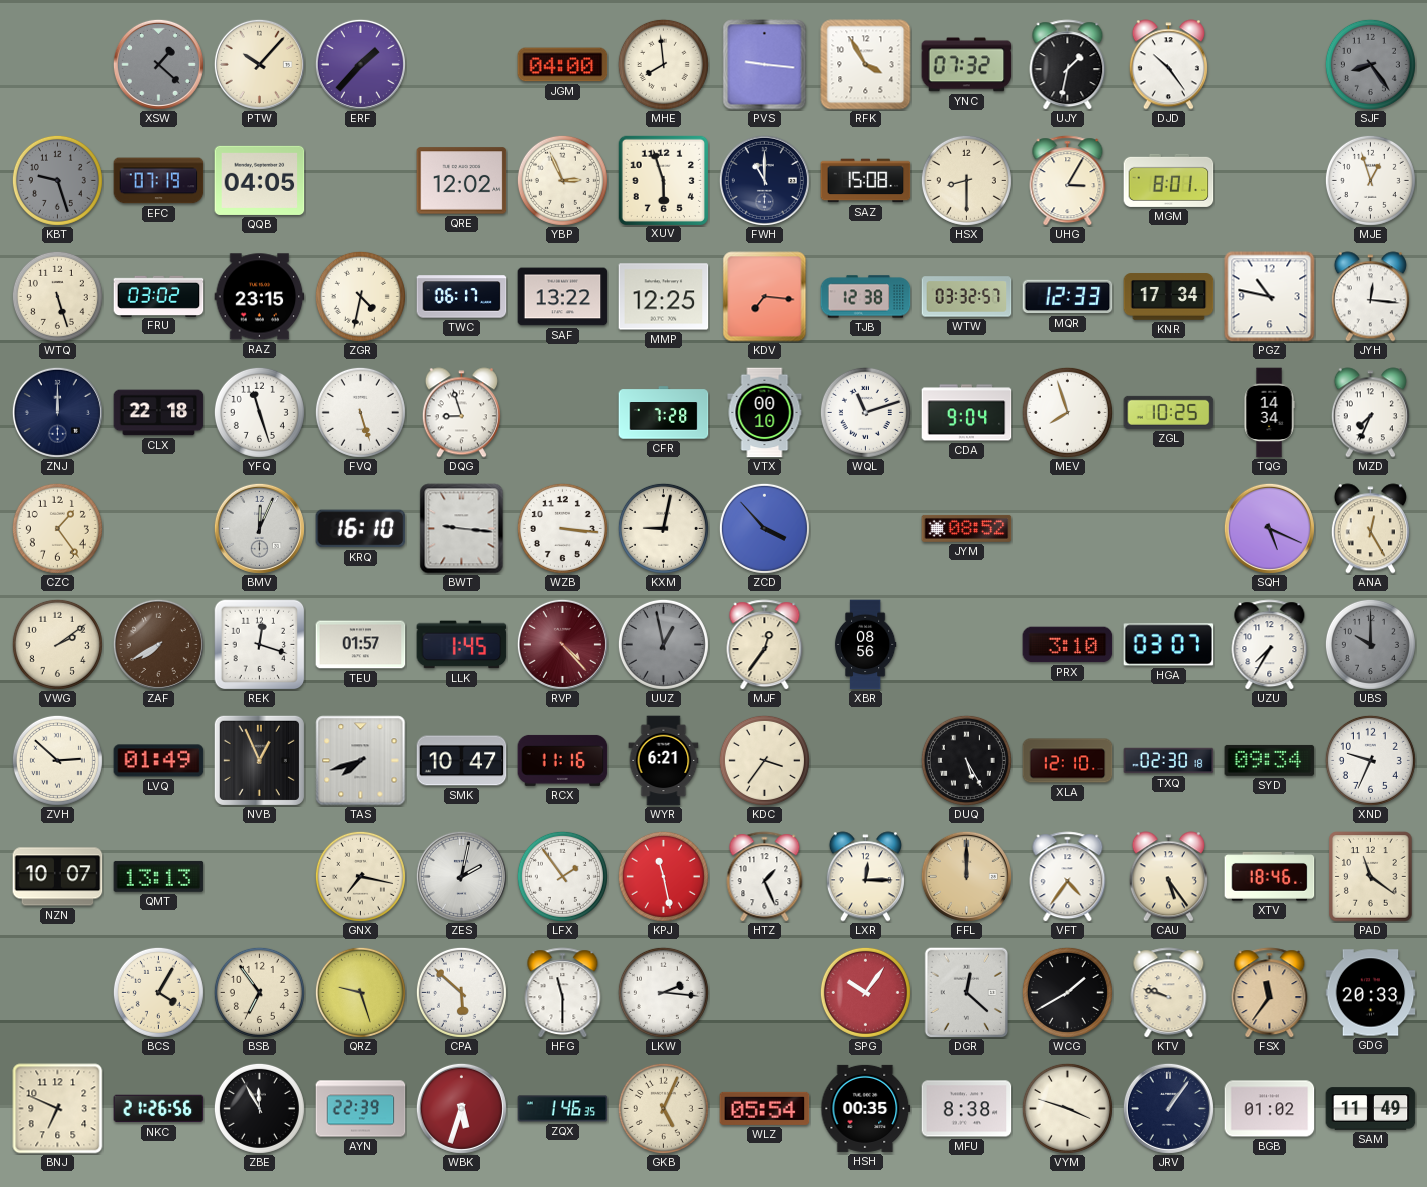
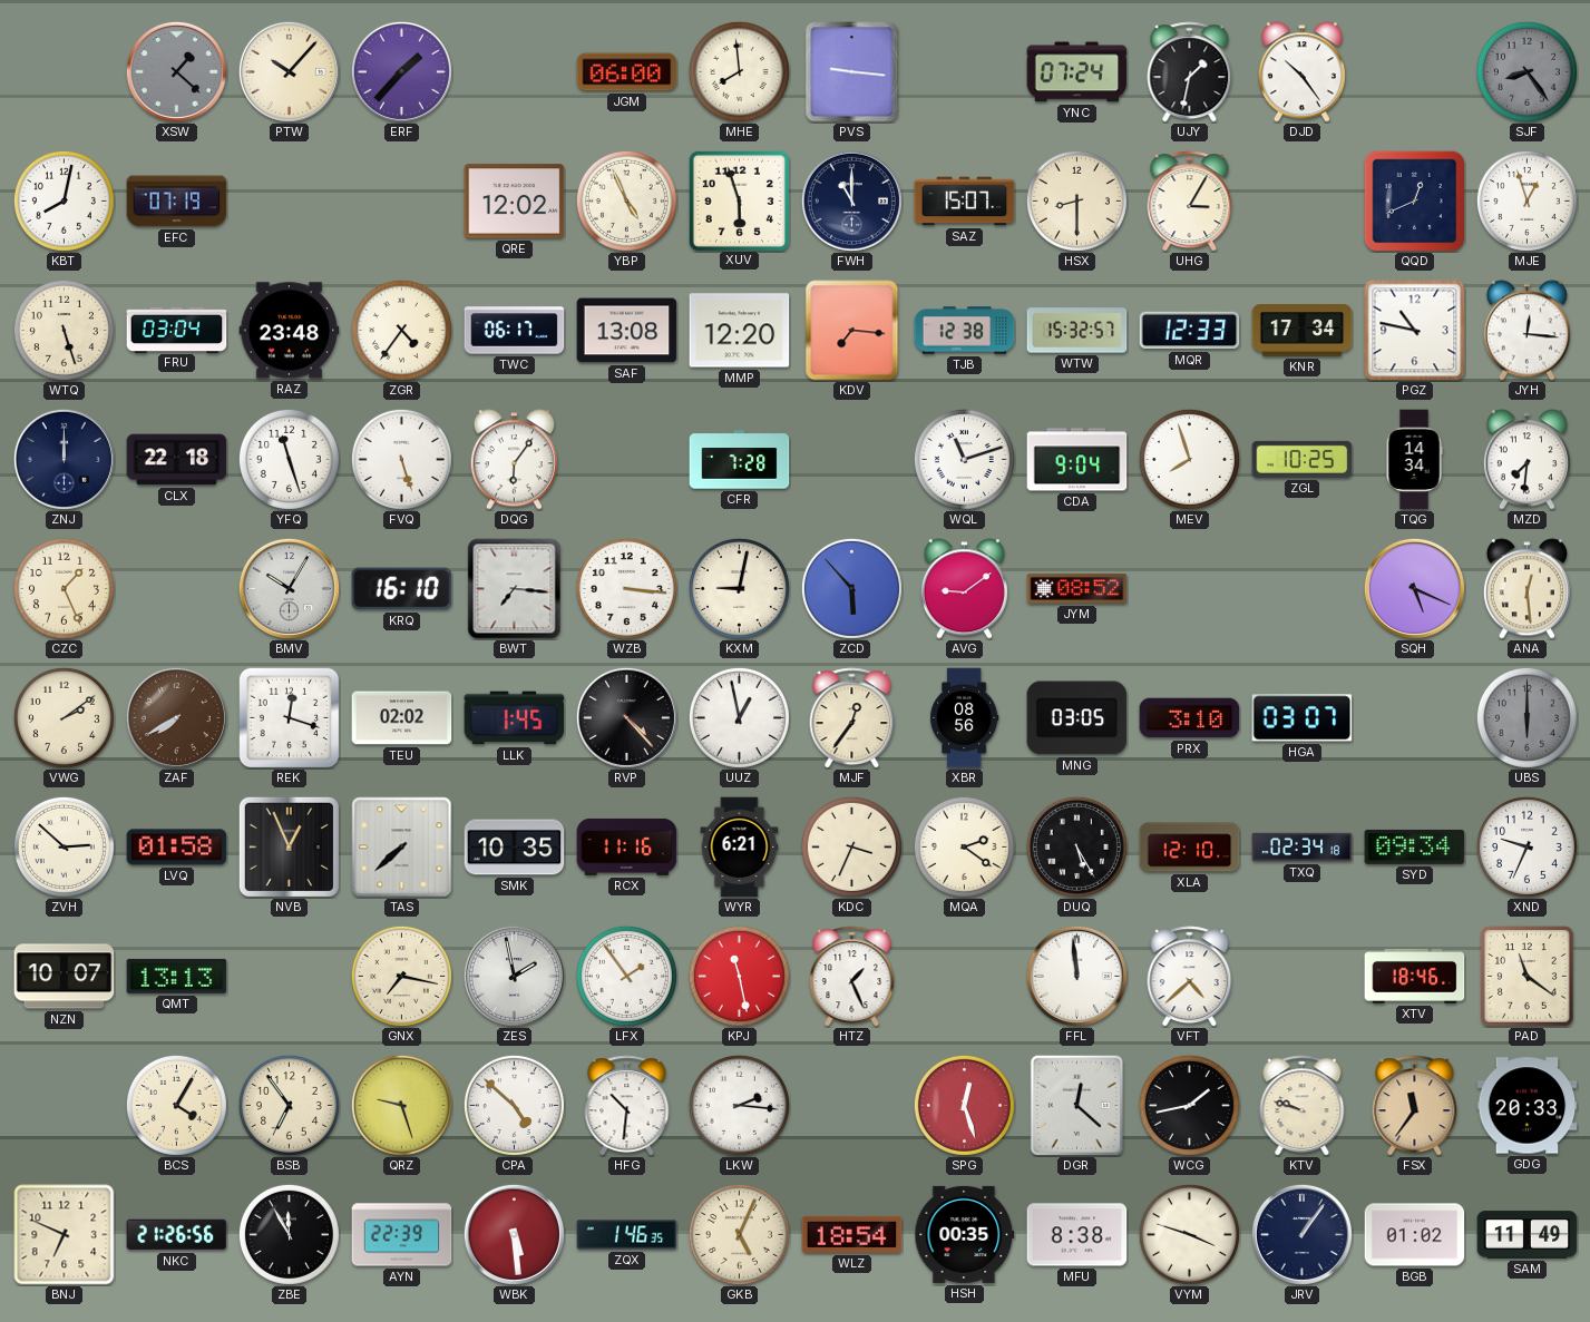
JGM: 04:00 -> 06:00
RFK: 3:55 -> none
YNC: 07:32 -> 07:24
KBT: 9:27 -> 8:02
KBT dial: grey -> white
QQB: 04:05 -> none
YBP: 2:56 -> 4:56
SAZ: 15:08 -> 15:07
MGM: 8:01 -> none
QQD: none -> 12:41
FRU: 03:02 -> 03:04
RAZ: 23:15 -> 23:48
ZGR: 4:32 -> 4:36
SAF: 13:22 -> 13:08
MMP: 12:25 -> 12:20
WTW: 03:32 -> 15:32
DQG: 8:57 -> 6:06
VTX: 00:10 -> none
MZD: 7:34 -> 7:31
CZC: 1:24 -> 1:26
BMV: 12:04 -> 10:05
BWT: 9:16 -> 7:16
ZCD: 3:53 -> 5:53
AVG: none -> 9:09
ANA: 12:25 -> 12:29
TEU: 01:57 -> 02:02
RVP dial: burgundy -> black
UUZ dial: grey -> white
MNG: none -> 03:05
UZU: 7:35 -> none
UBS: 10:00 -> 6:00
LVQ: 01:49 -> 01:58
TAS: 7:42 -> 7:38
SMK: 10:47 -> 10:35
KDC: 3:36 -> 3:34
MQA: none -> 2:21
TXQ: 02:30 -> 02:34
ZES: 2:02 -> 1:58
LXR: 12:15 -> none
FFL: 12:00 -> 11:59
FFL dial: champagne -> white
VFT: 4:36 -> 4:38
CAU: 5:24 -> none
CPA: 5:52 -> 4:52
HFG: 11:30 -> 10:31
SPG: 10:06 -> 12:27
WCG: 1:40 -> 1:43
WBK: 5:33 -> 5:29
WLZ: 05:54 -> 18:54
